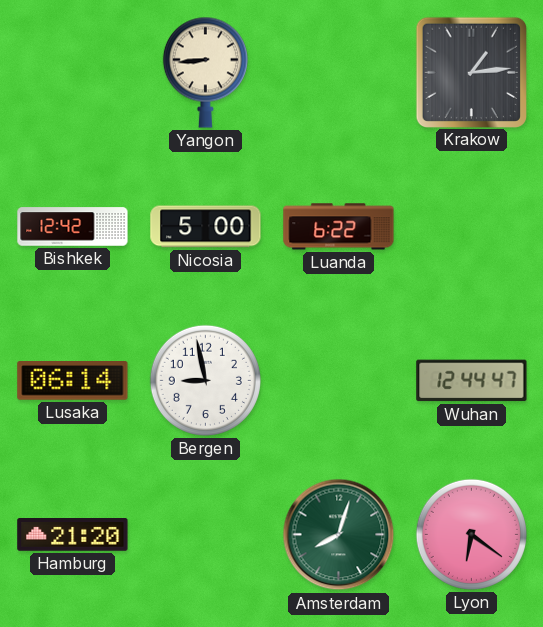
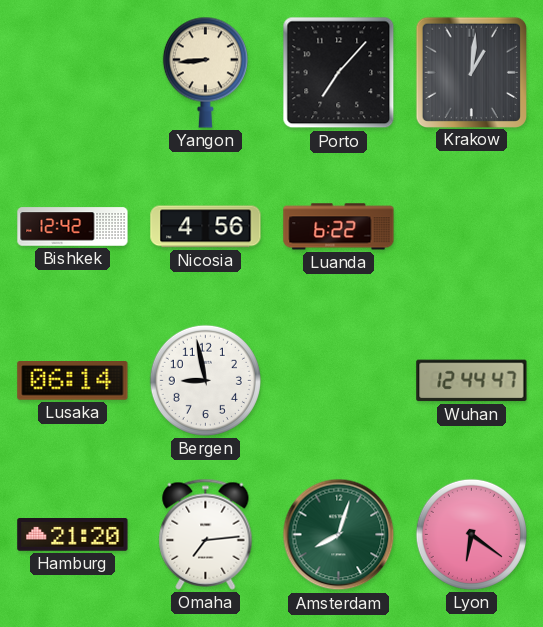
Porto: none -> 7:07
Krakow: 1:14 -> 1:01
Nicosia: 5:00 -> 4:56
Omaha: none -> 7:14
